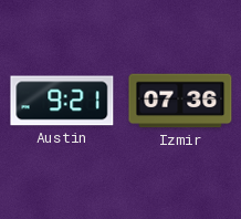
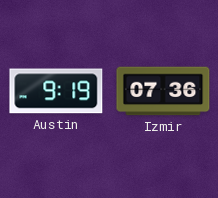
Austin: 9:21 -> 9:19
